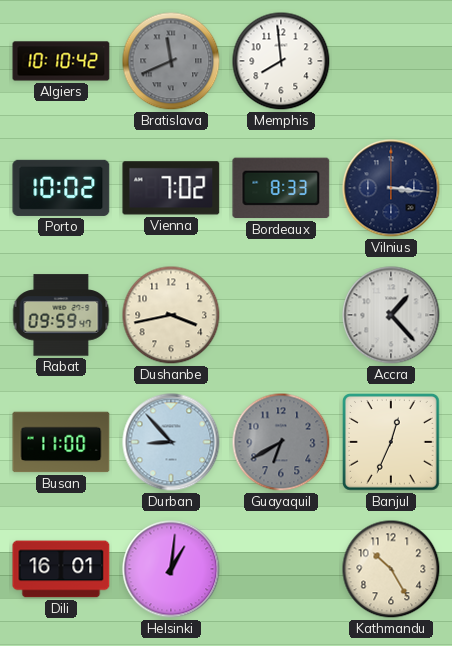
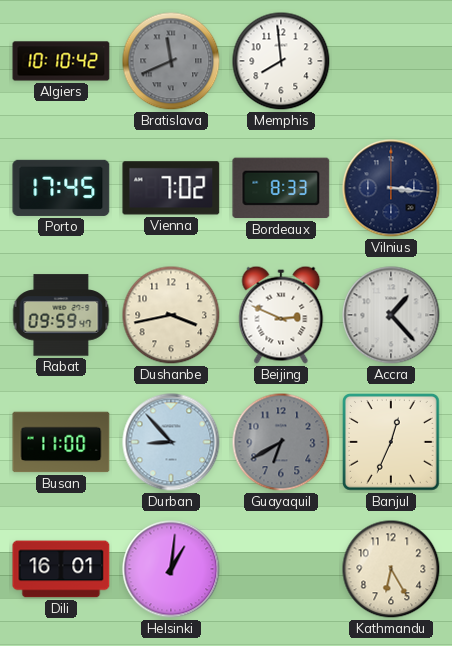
Porto: 10:02 -> 17:45
Beijing: none -> 2:49
Kathmandu: 10:25 -> 6:25
